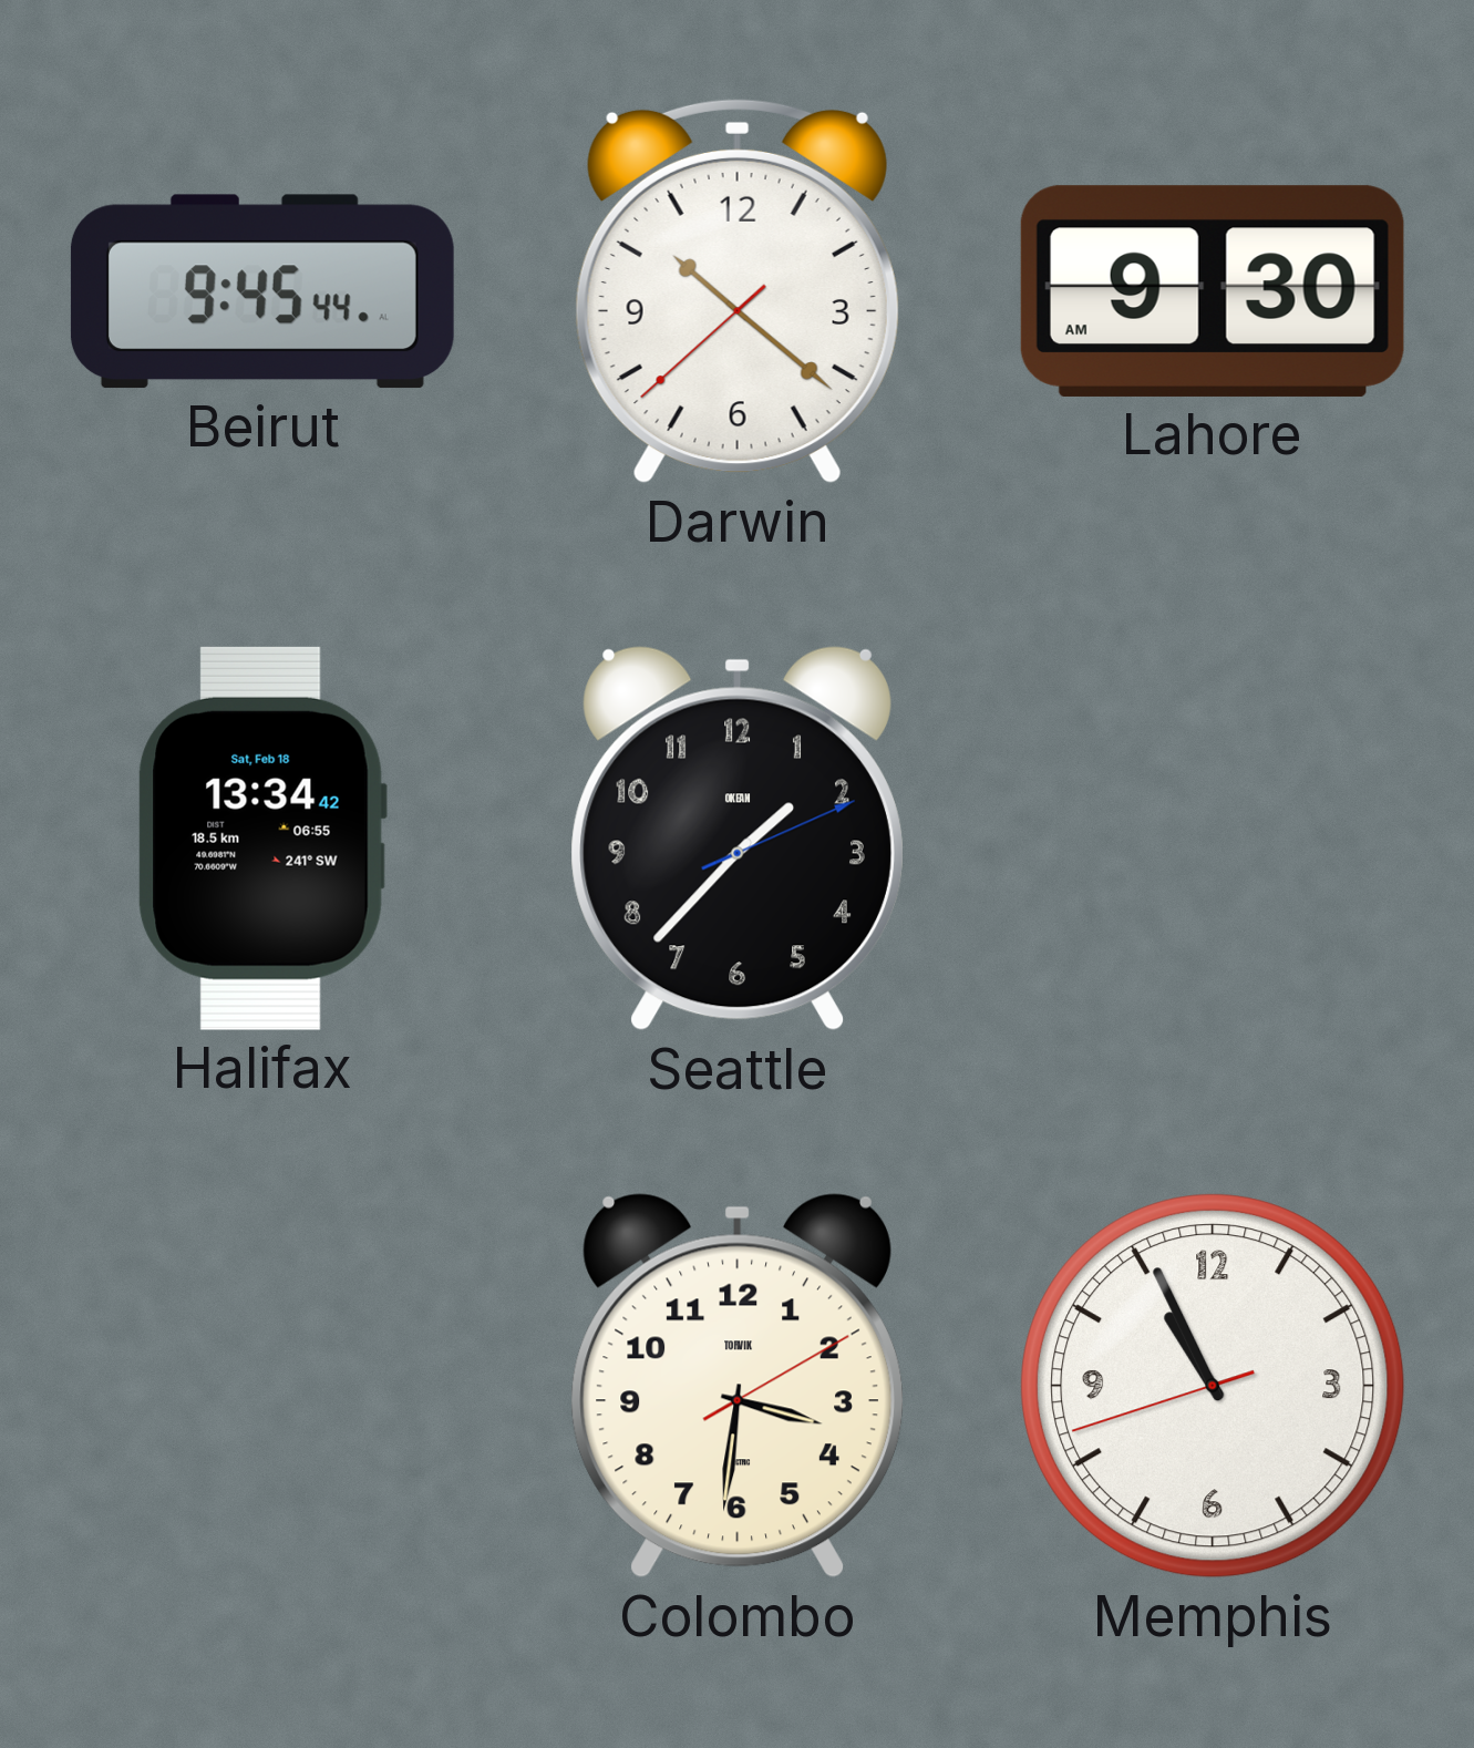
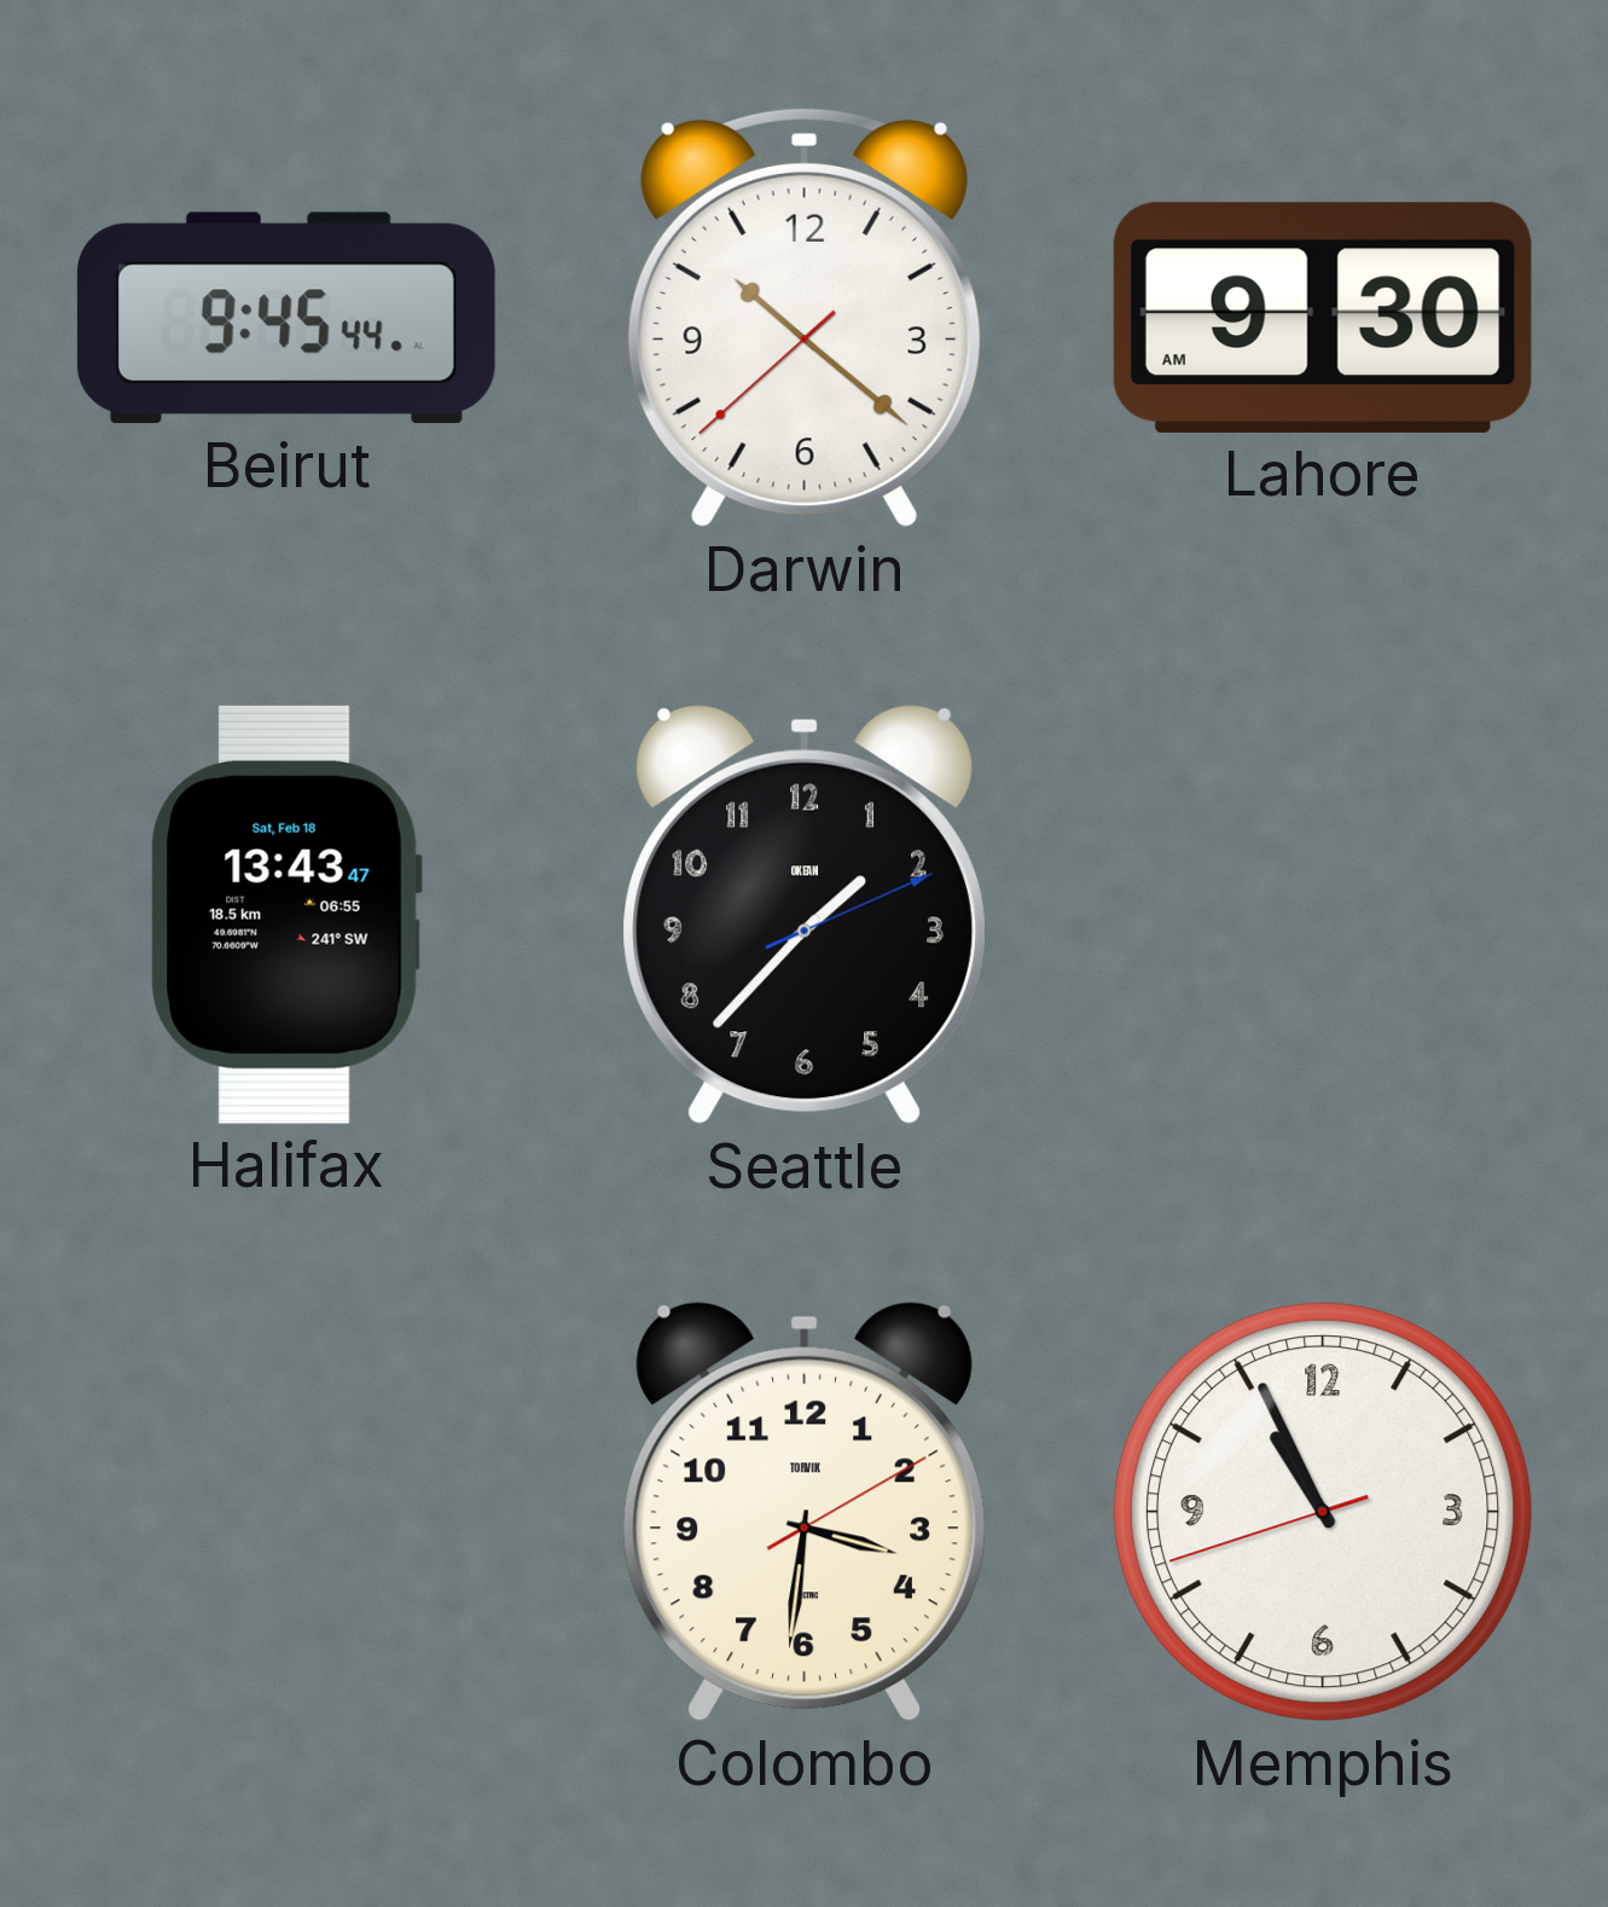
Halifax: 13:34 -> 13:43
